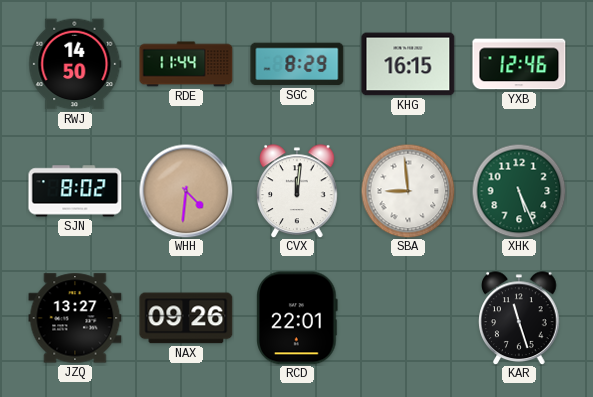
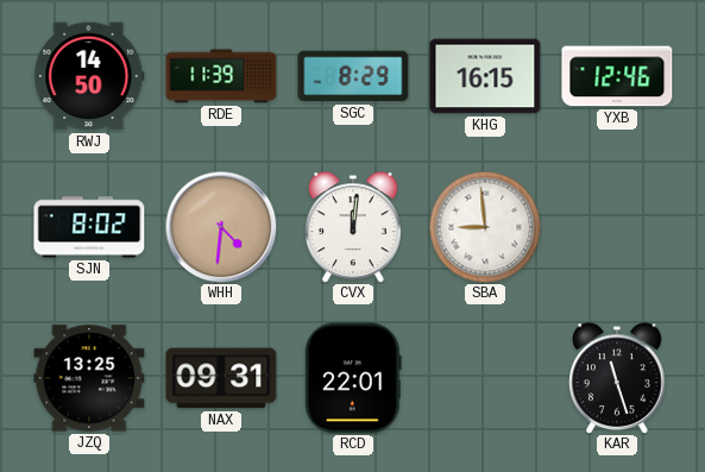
RDE: 11:44 -> 11:39
XHK: 5:26 -> none
JZQ: 13:27 -> 13:25
NAX: 09:26 -> 09:31
